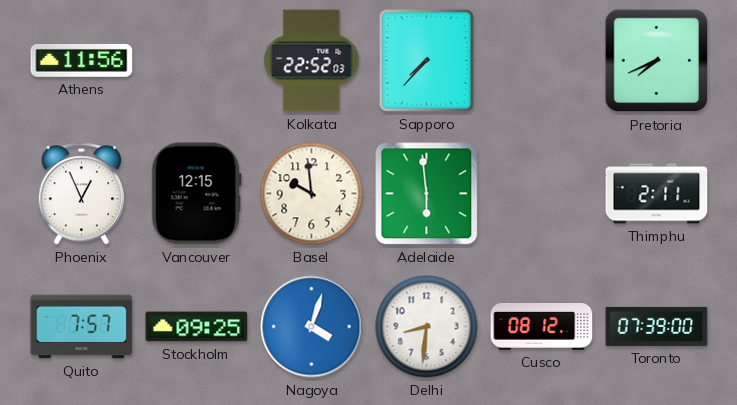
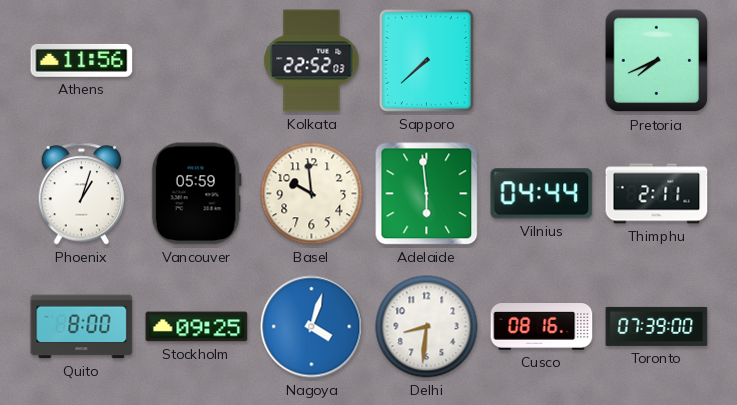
Sapporo: 7:37 -> 7:38
Phoenix: 12:56 -> 1:03
Vancouver: 12:15 -> 05:59
Vilnius: none -> 04:44
Quito: 7:57 -> 8:00
Cusco: 08:12 -> 08:16
